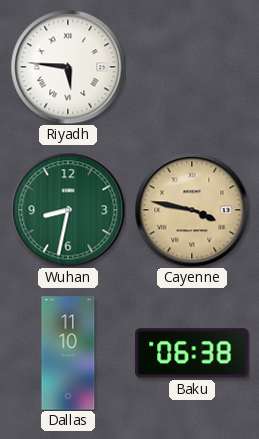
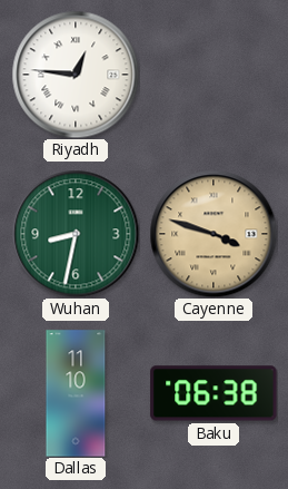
Riyadh: 5:46 -> 12:46
Cayenne: 3:47 -> 3:48
